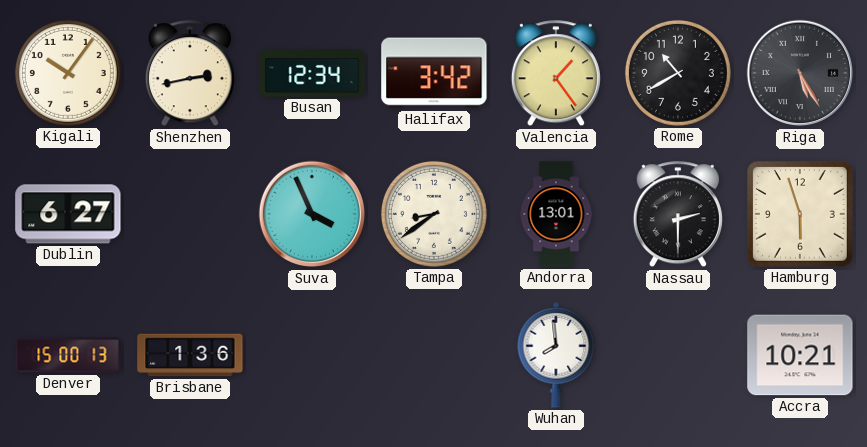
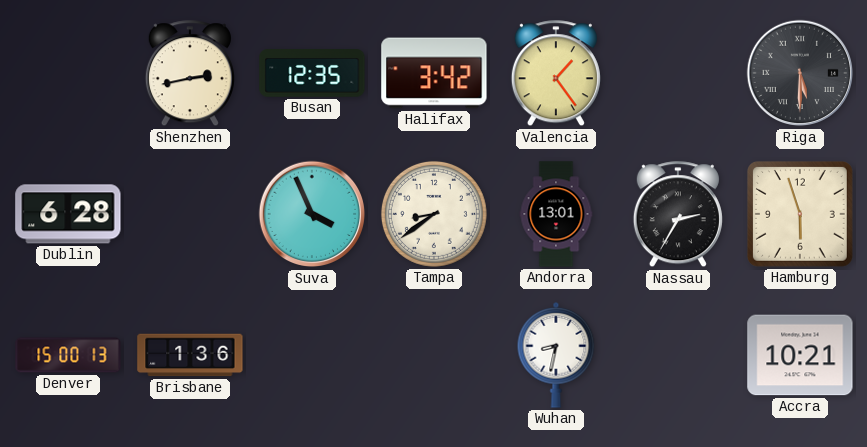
Kigali: 10:06 -> none
Busan: 12:34 -> 12:35
Rome: 10:40 -> none
Riga: 5:25 -> 5:30
Dublin: 6:27 -> 6:28
Nassau: 2:30 -> 2:35
Wuhan: 7:59 -> 8:32
